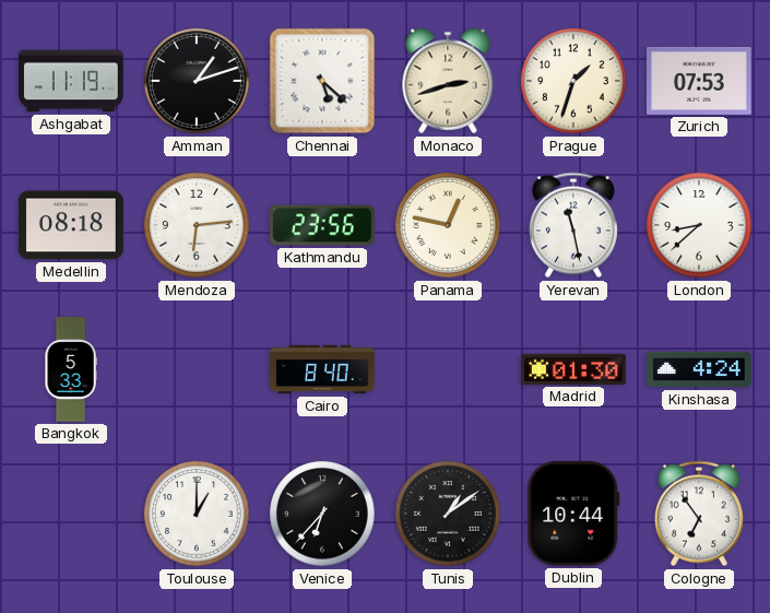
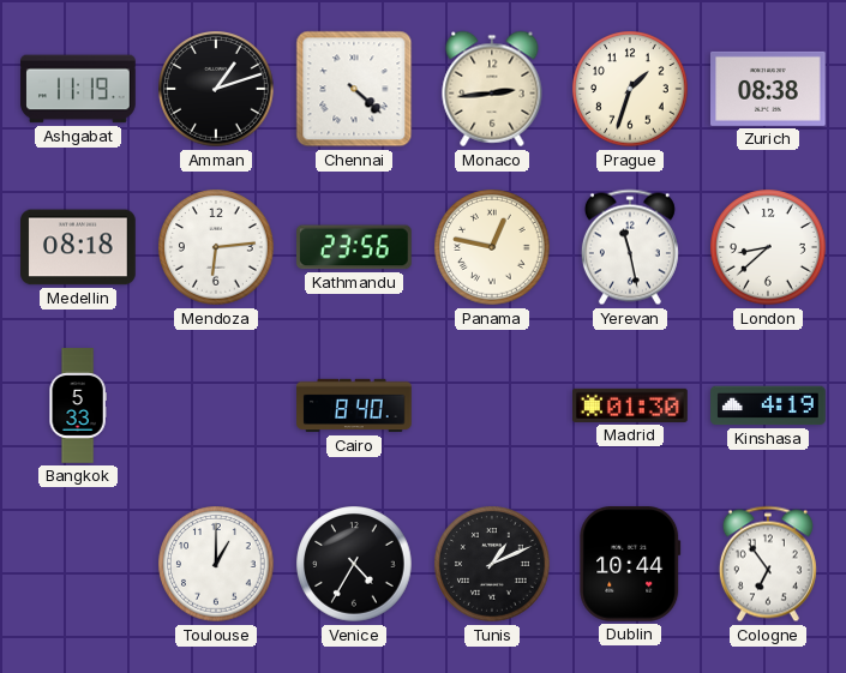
Chennai: 5:22 -> 4:22
Monaco: 2:42 -> 2:44
Zurich: 07:53 -> 08:38
Kinshasa: 4:24 -> 4:19
Venice: 6:37 -> 4:35
Tunis: 1:09 -> 1:11
